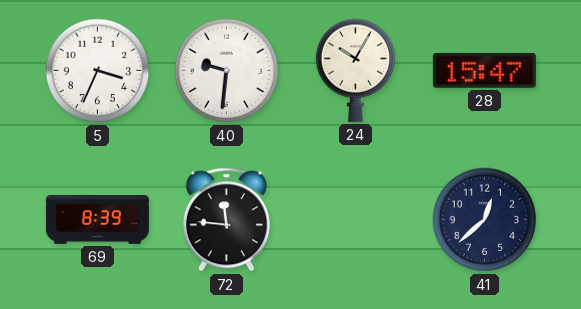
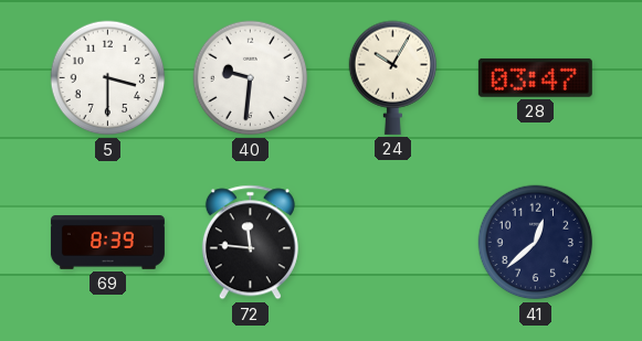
5: 3:34 -> 3:30
28: 15:47 -> 03:47
